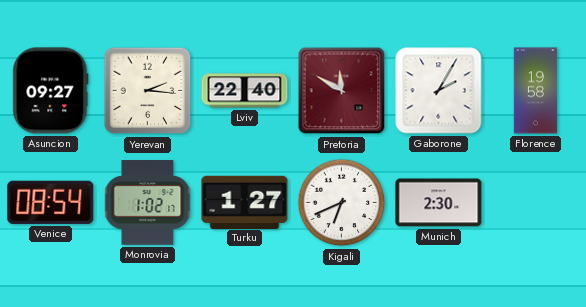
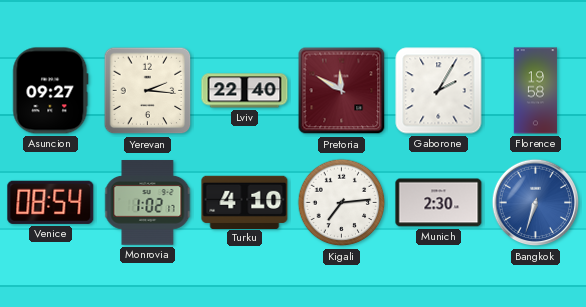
Turku: 1:27 -> 4:10
Kigali: 6:41 -> 7:14
Bangkok: none -> 6:33
